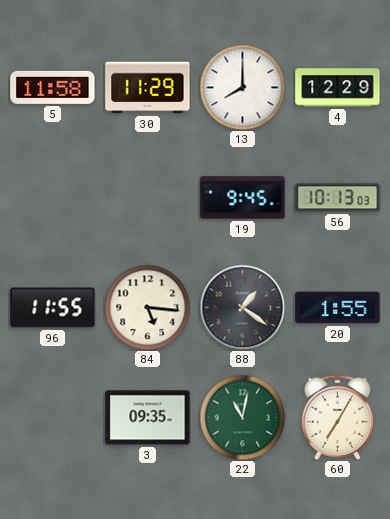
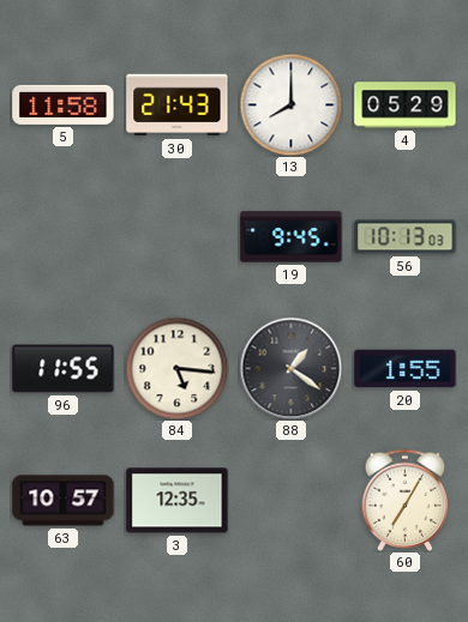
30: 11:29 -> 21:43
4: 12:29 -> 05:29
63: none -> 10:57
3: 09:35 -> 12:35
22: 11:02 -> none
